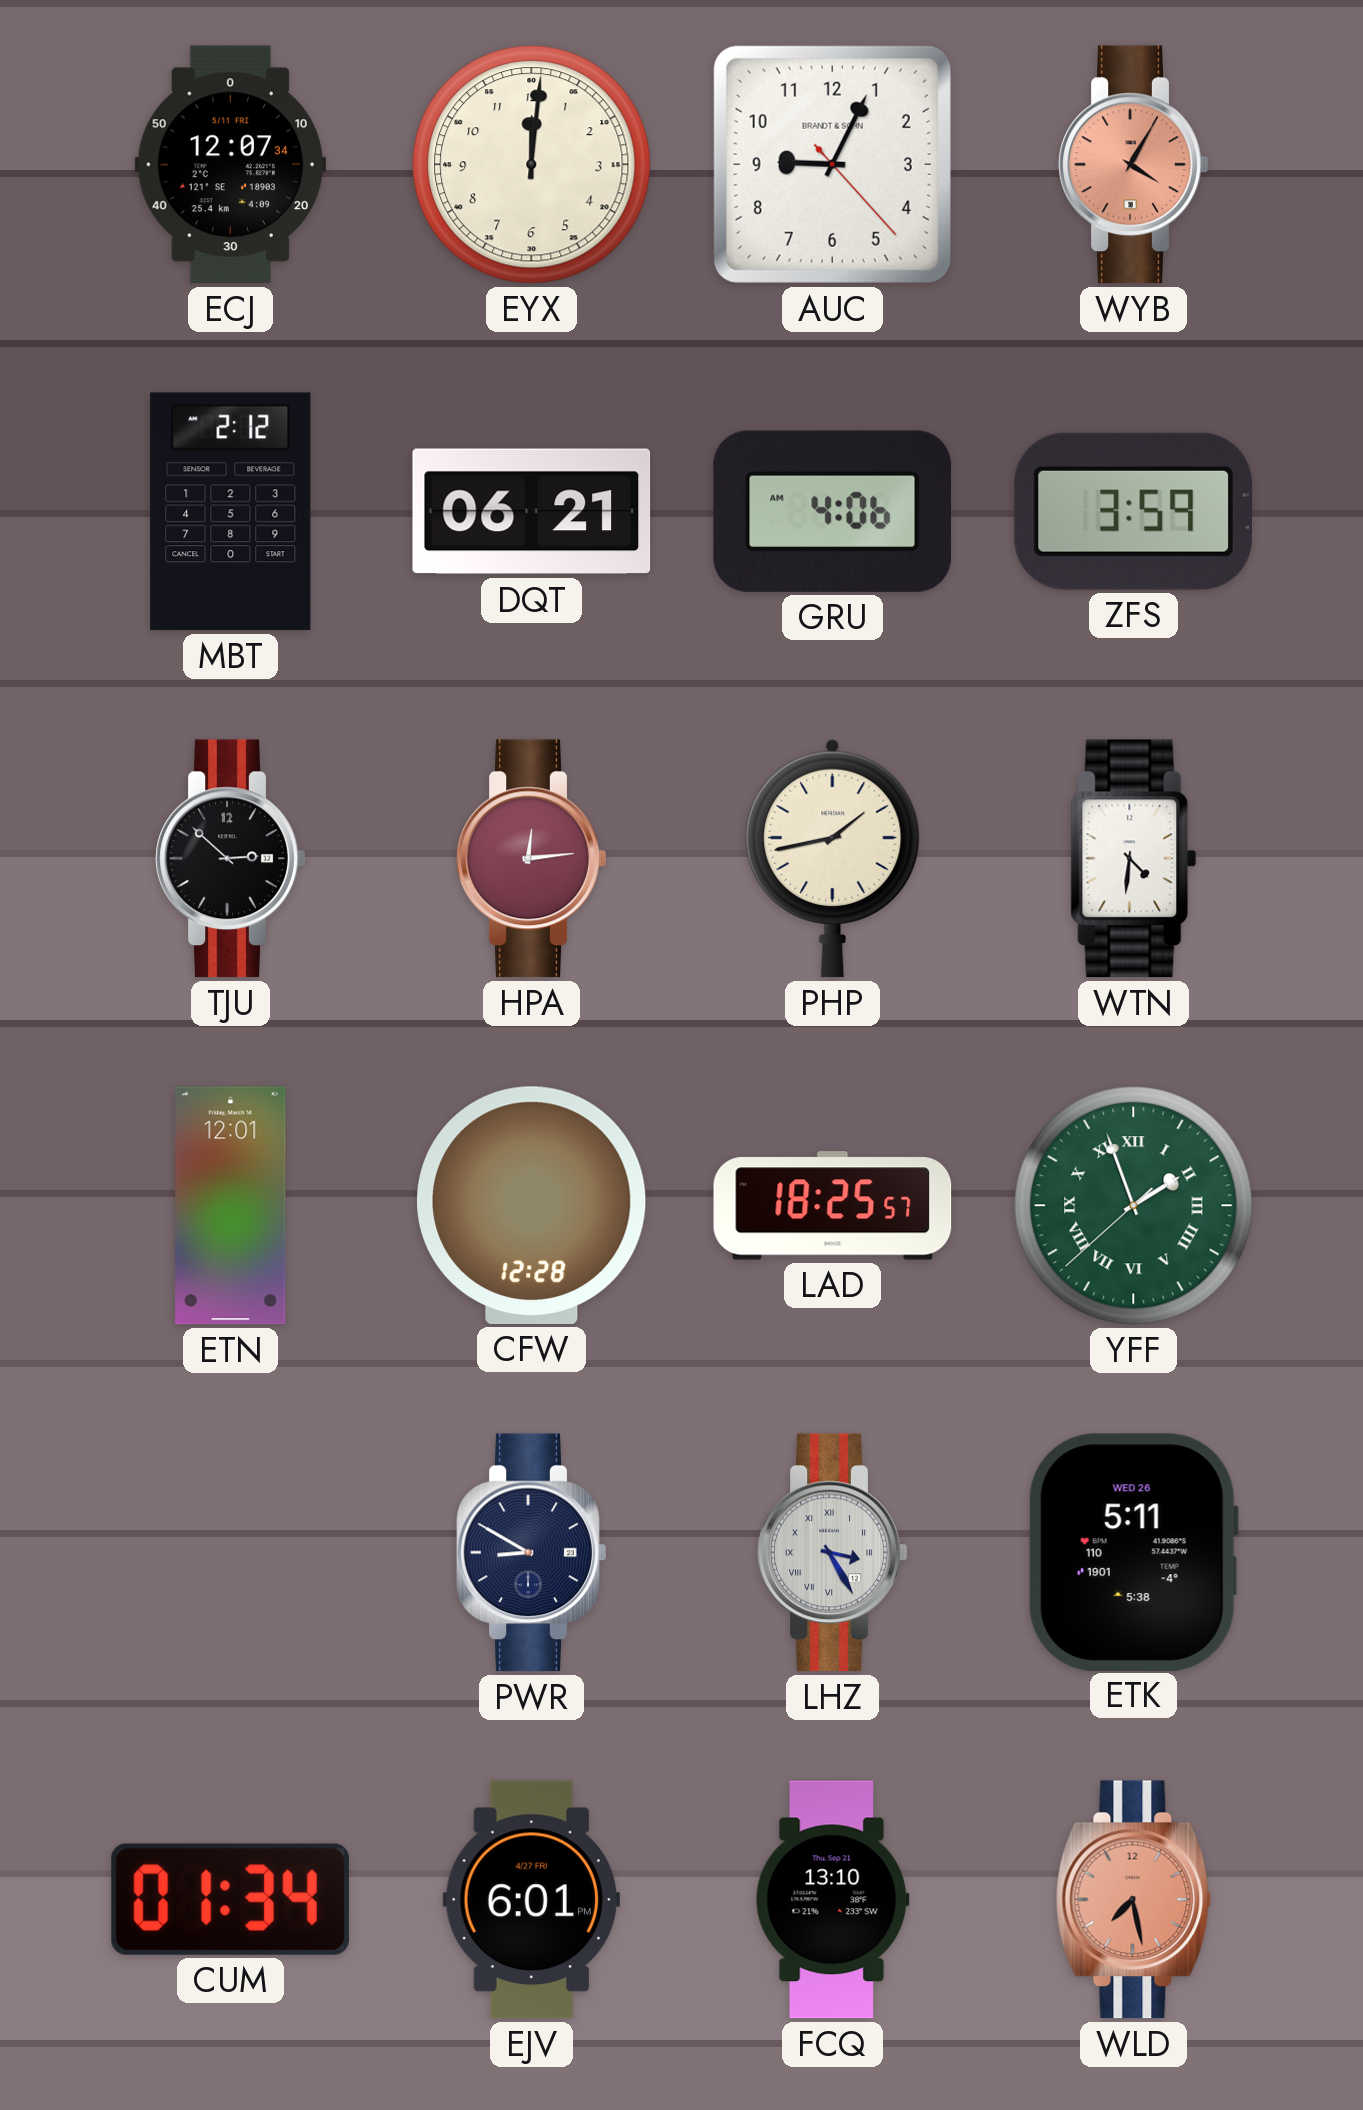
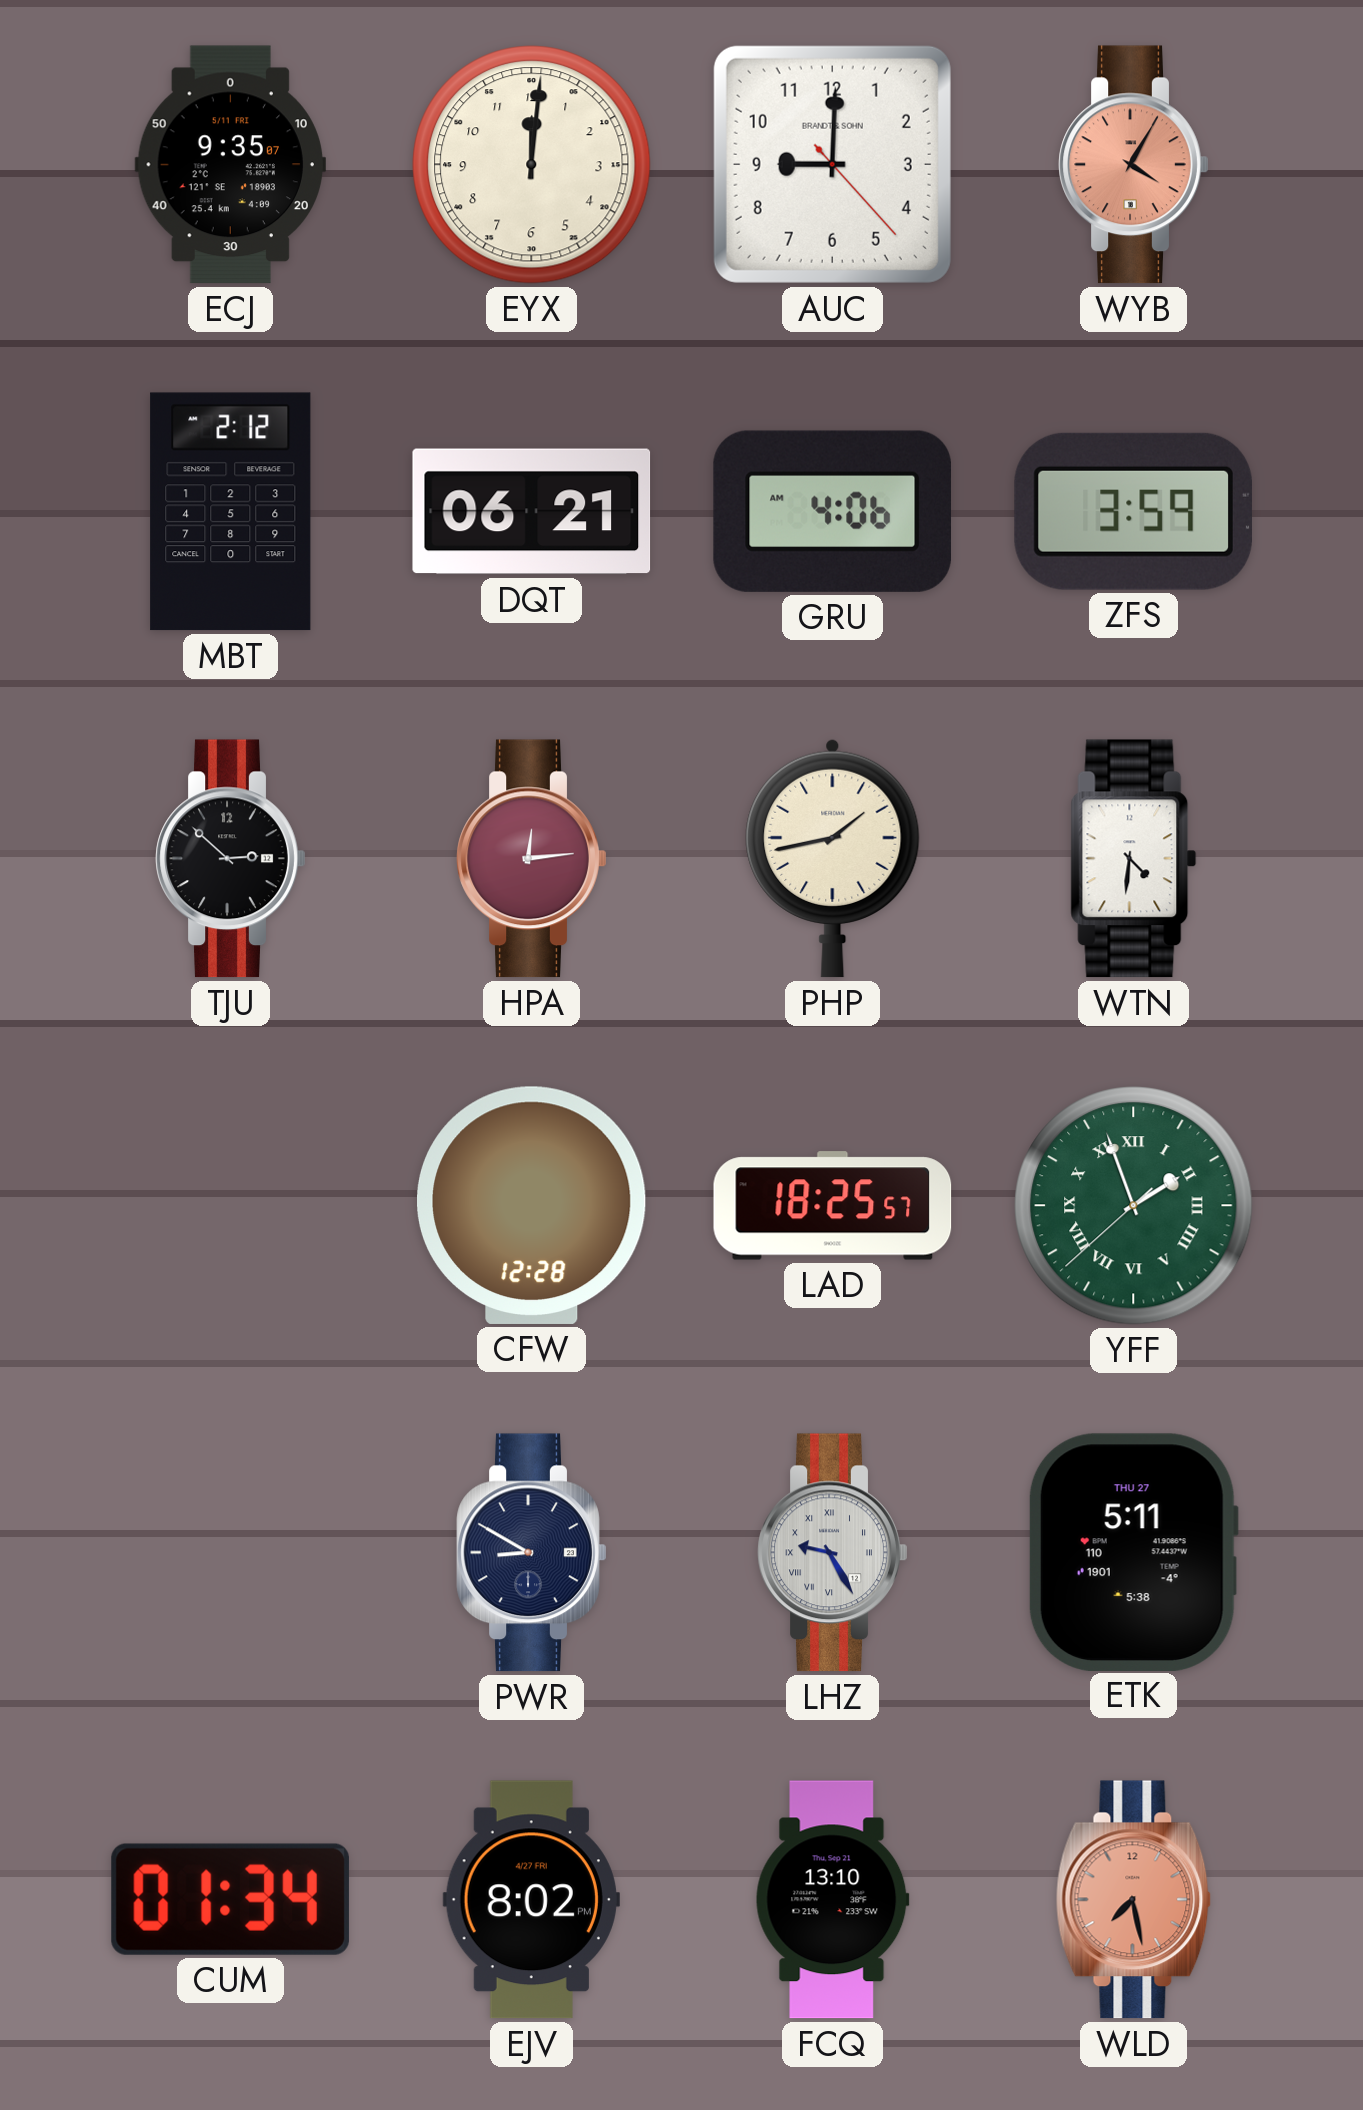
ECJ: 12:07 -> 9:35
AUC: 9:04 -> 9:00
ETN: 12:01 -> none
LHZ: 3:25 -> 9:25
ETK date: WED 26 -> THU 27
EJV: 6:01 -> 8:02
